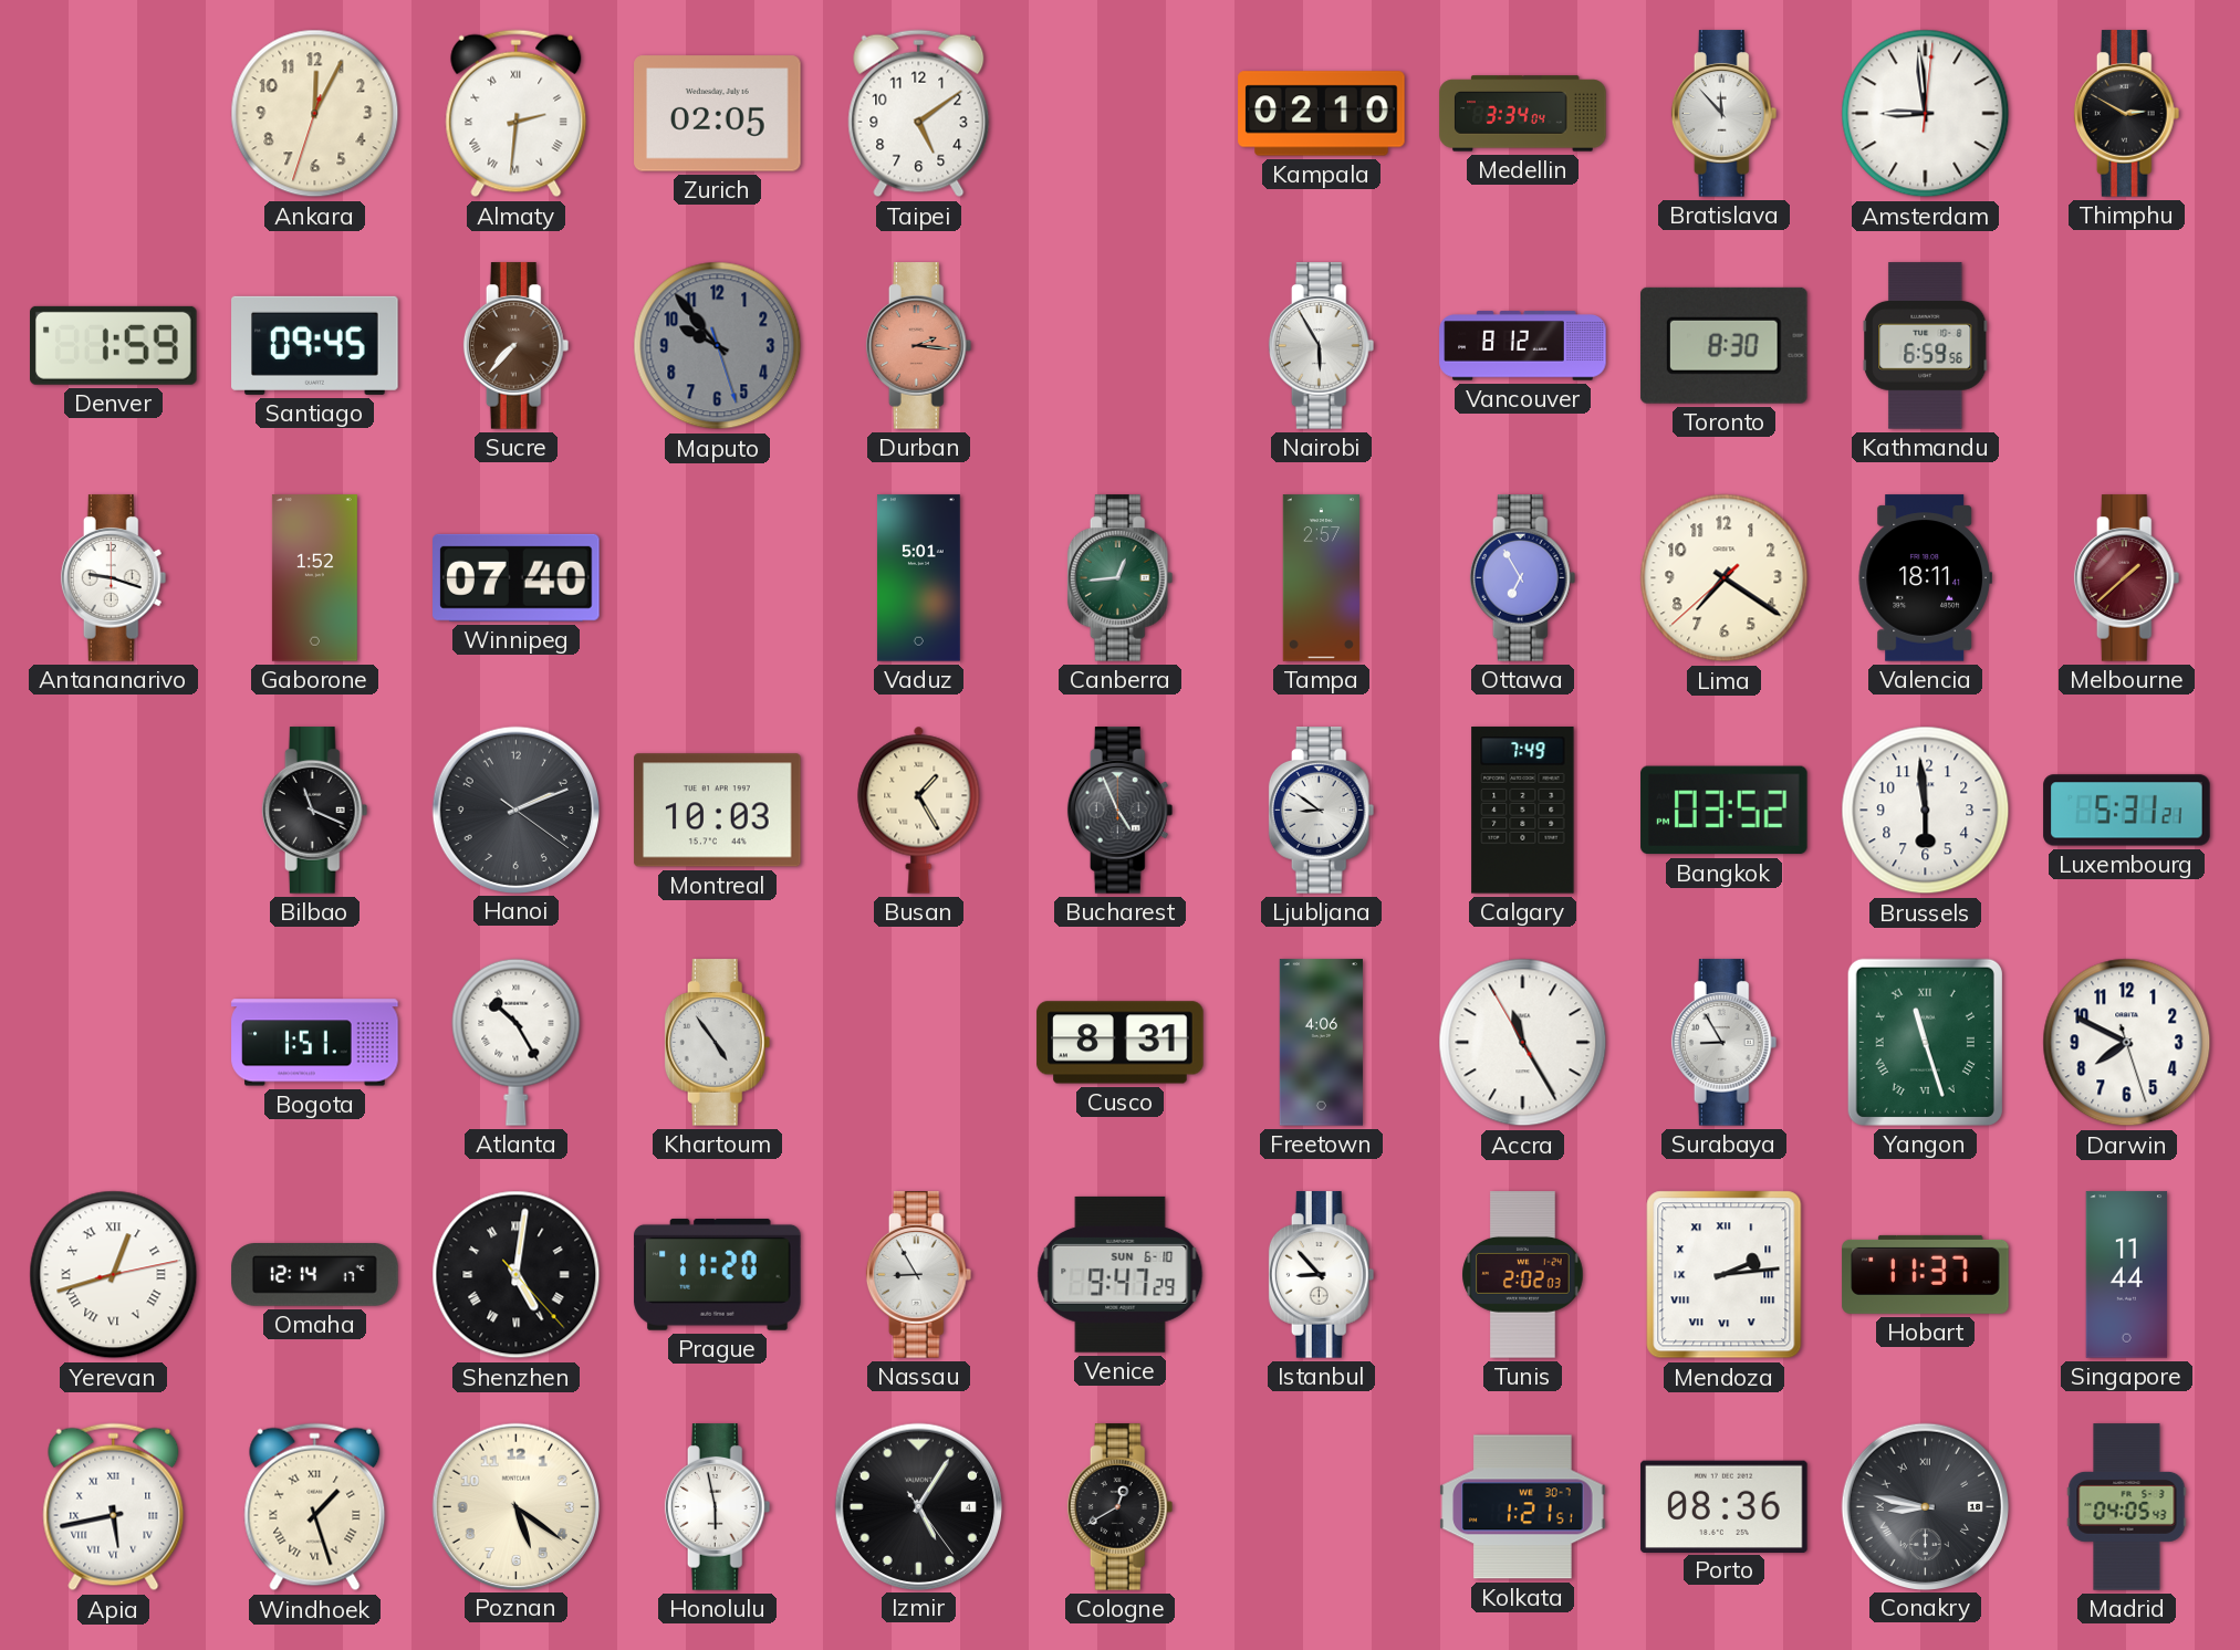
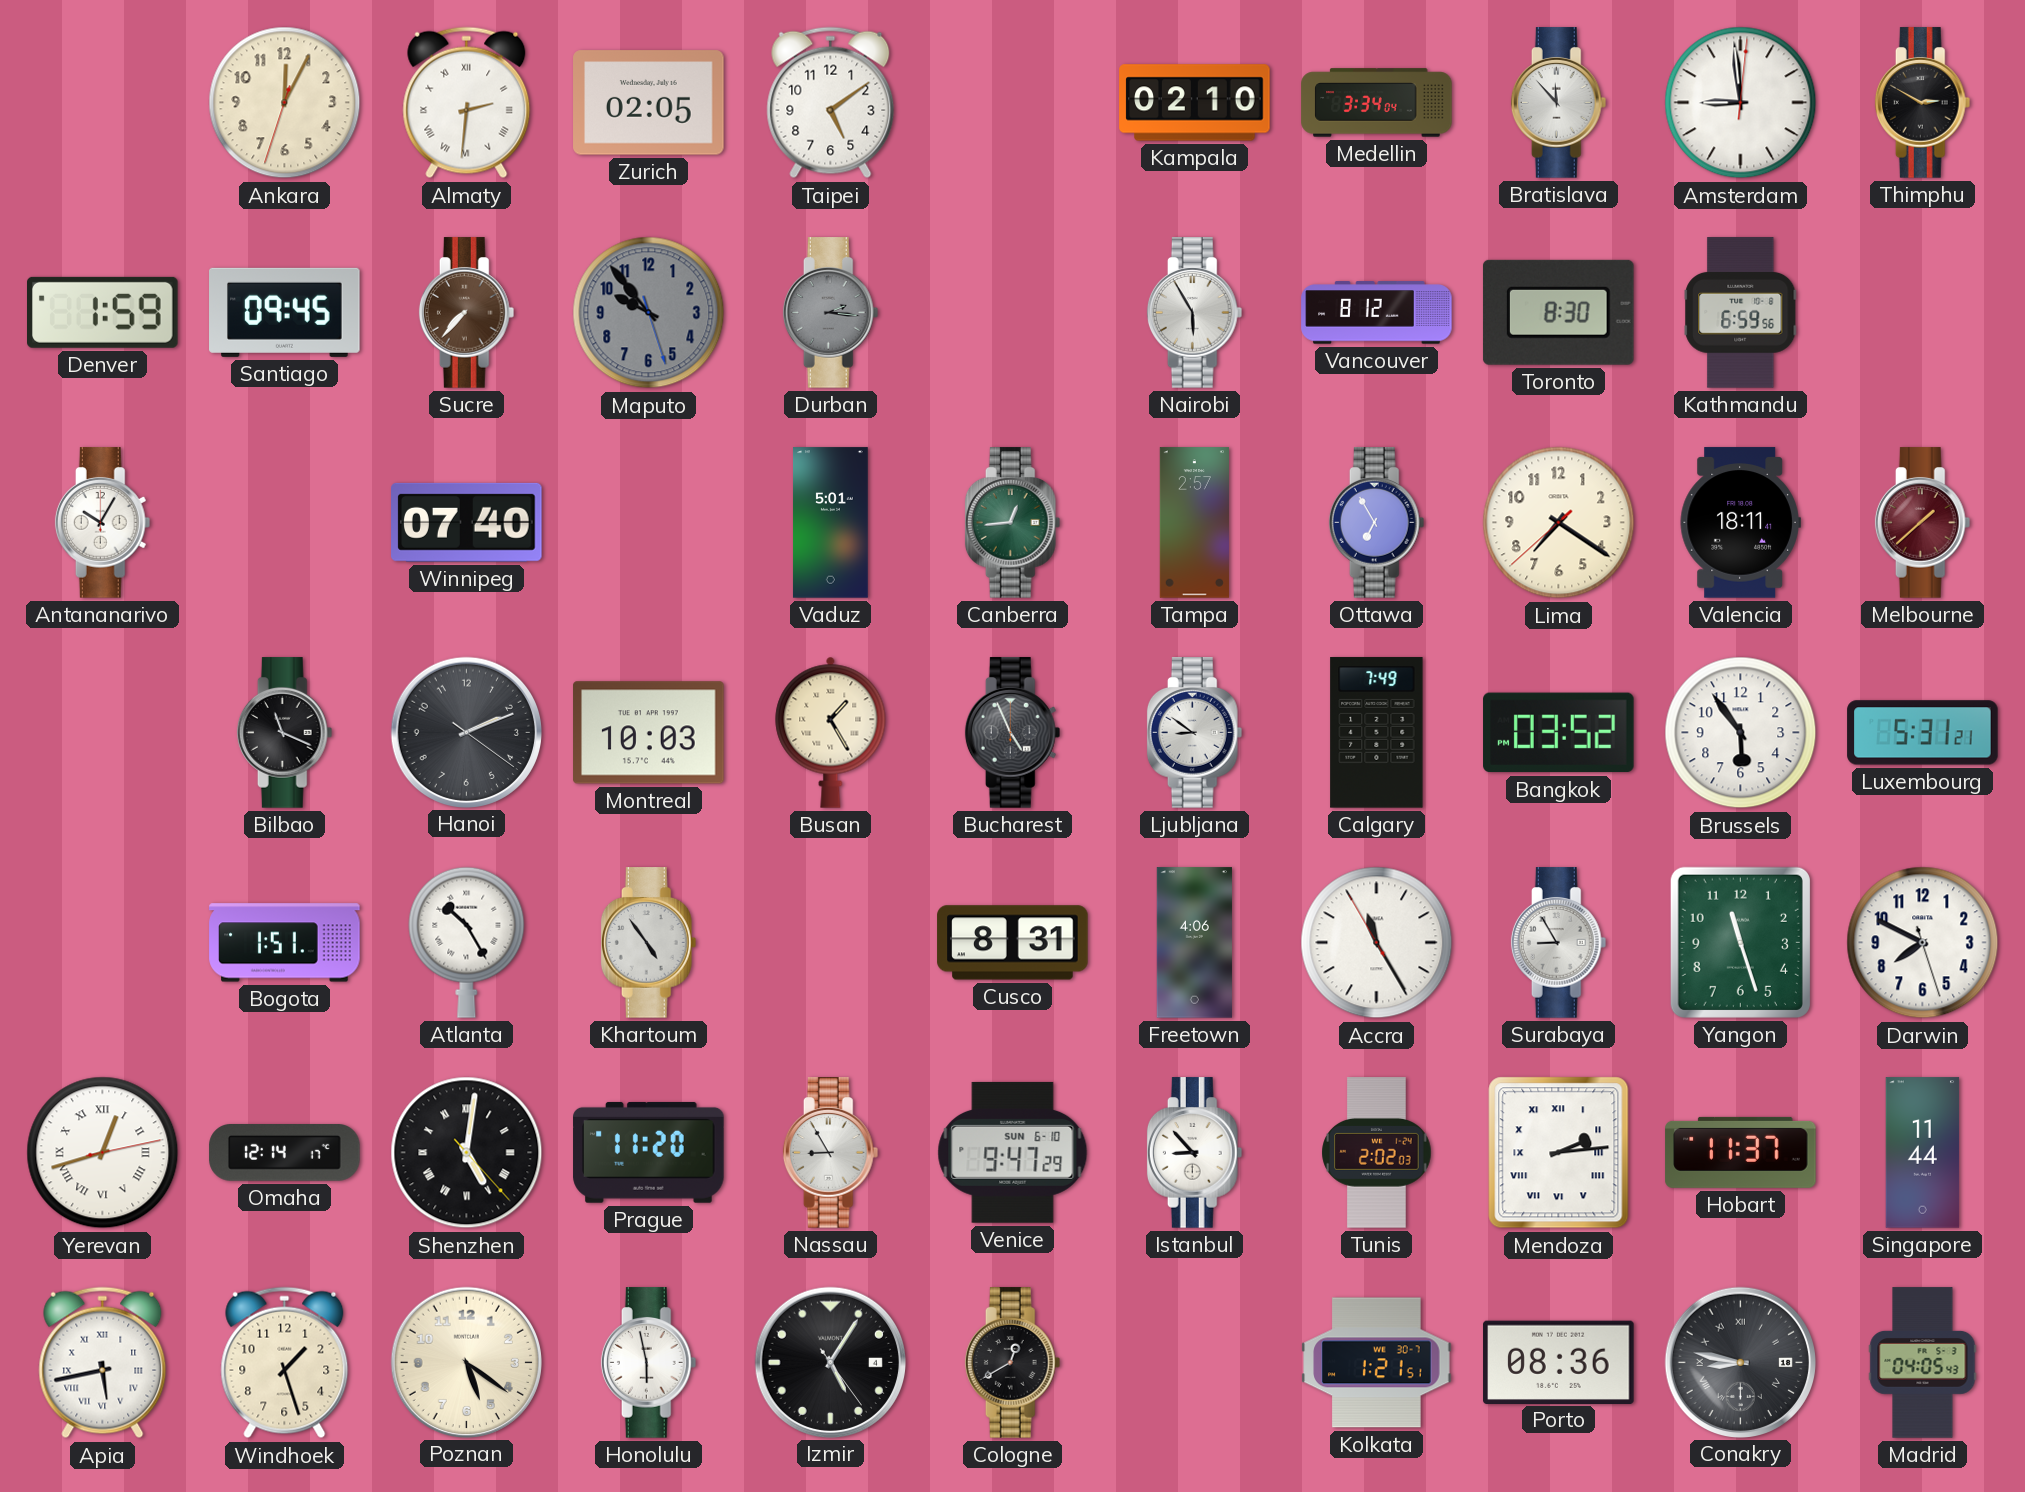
Durban dial: salmon -> grey
Antananarivo: 9:18 -> 10:05
Gaborone: 1:52 -> none
Brussels: 5:59 -> 5:54
Yangon numerals: Roman -> Arabic
Windhoek numerals: Roman -> Arabic
